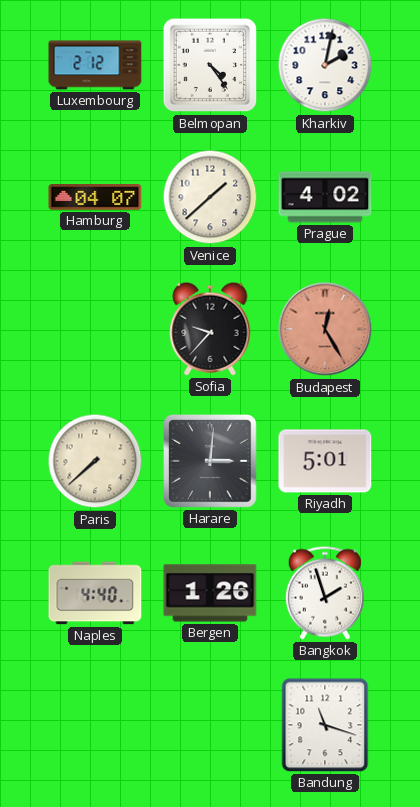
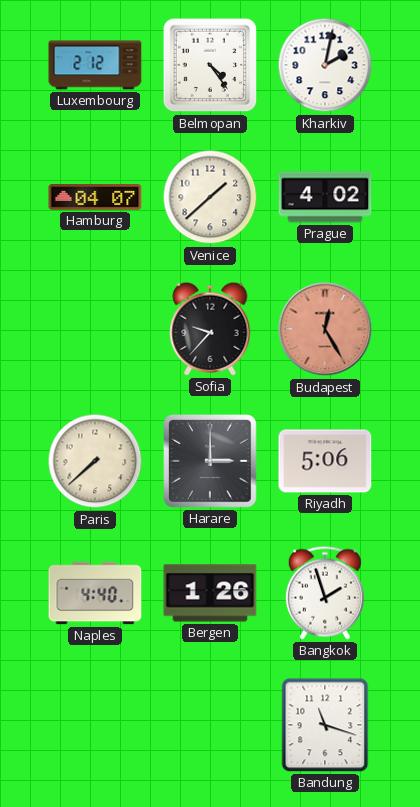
Harare: 3:01 -> 3:00
Riyadh: 5:01 -> 5:06
